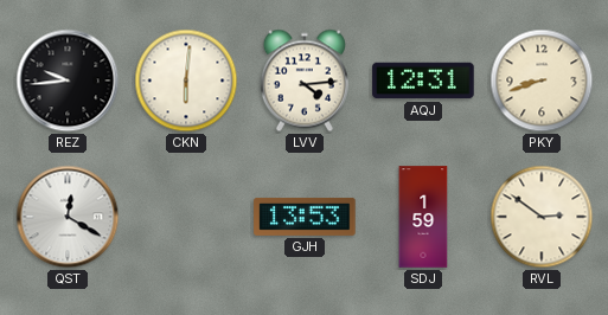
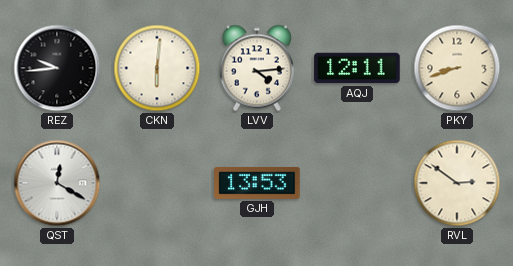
AQJ: 12:31 -> 12:11
SDJ: 1:59 -> none
